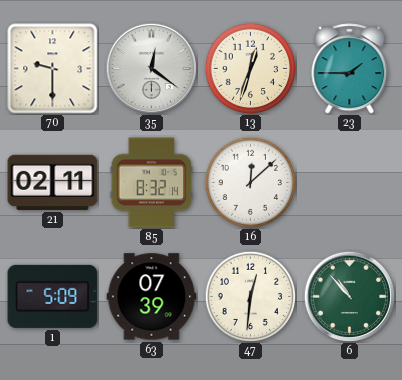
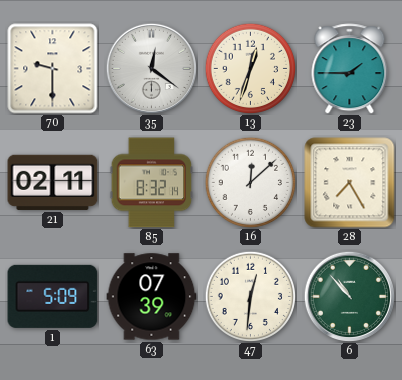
28: none -> 7:25
